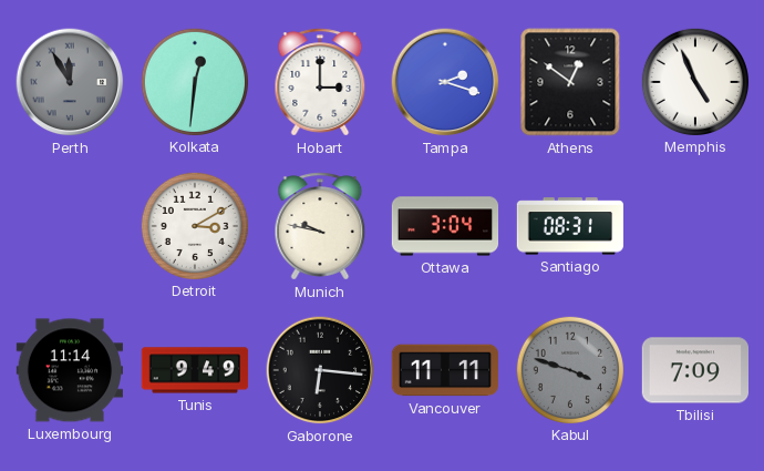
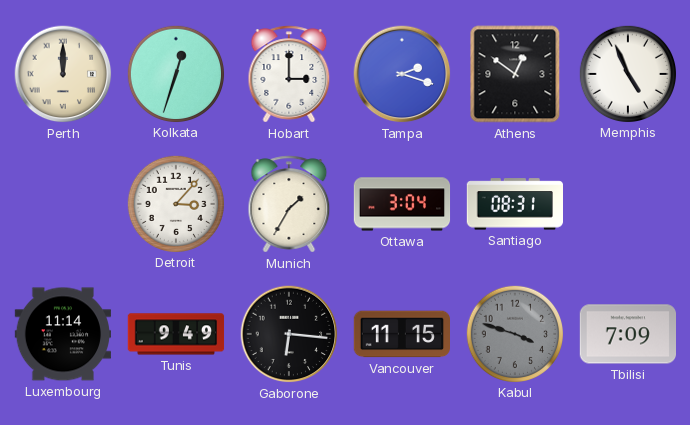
Perth: 11:55 -> 12:00
Perth dial: grey -> cream
Kolkata: 12:31 -> 12:33
Detroit: 3:10 -> 3:07
Munich: 9:47 -> 1:35
Vancouver: 11:11 -> 11:15
